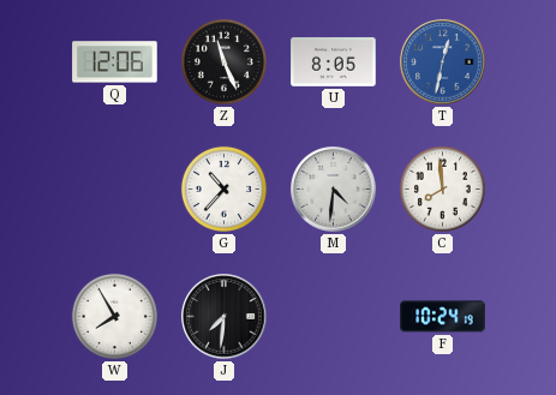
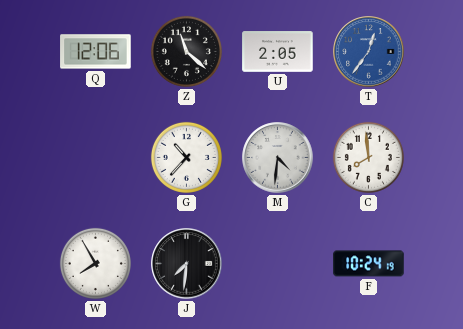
Z: 11:26 -> 11:22
U: 8:05 -> 2:05
T: 12:32 -> 12:36
